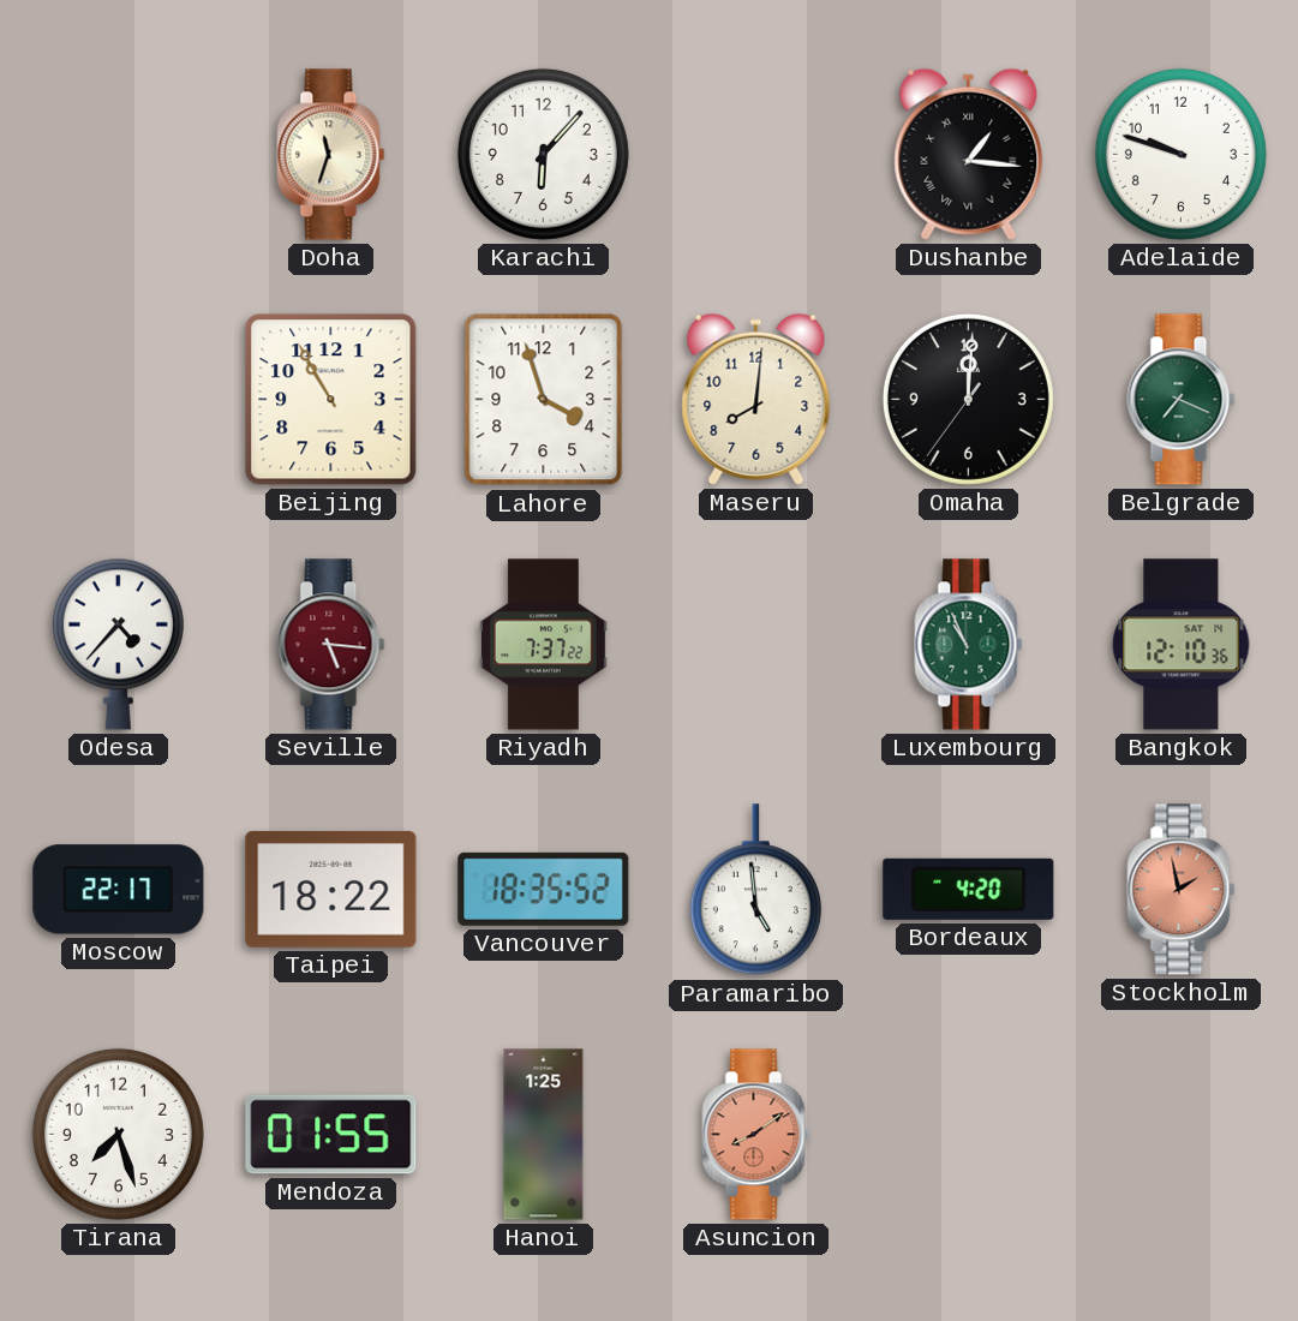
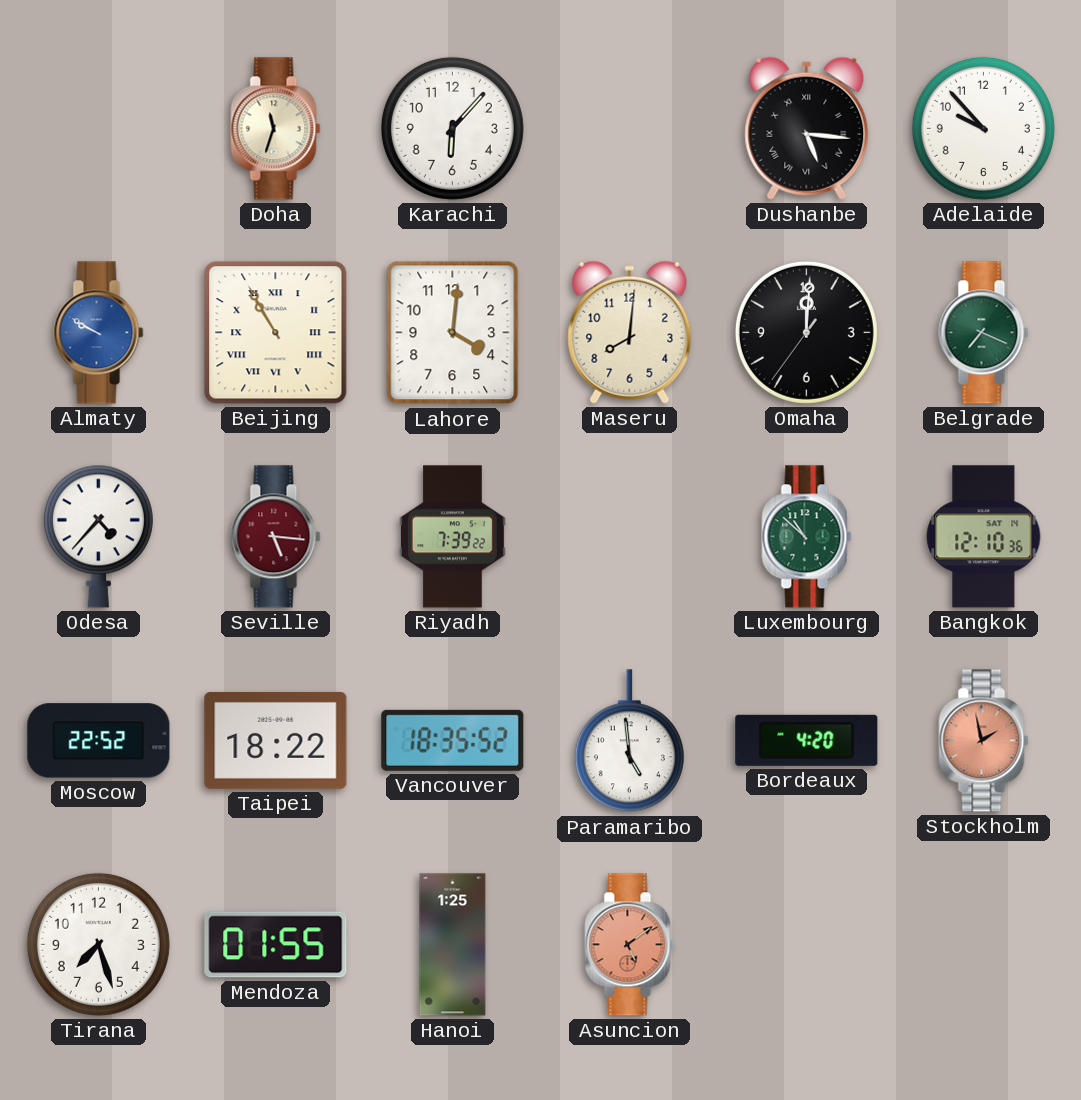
Dushanbe: 1:16 -> 5:16
Adelaide: 9:48 -> 9:53
Almaty: none -> 9:50
Beijing numerals: Arabic -> Roman
Lahore: 3:57 -> 4:01
Riyadh: 7:37 -> 7:39
Luxembourg: 10:56 -> 10:52
Moscow: 22:17 -> 22:52
Asuncion: 8:09 -> 5:09
